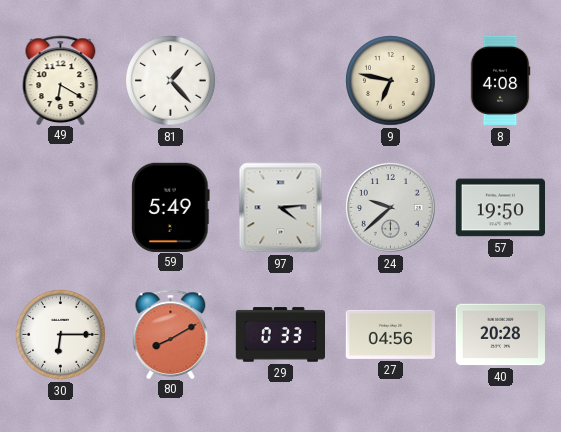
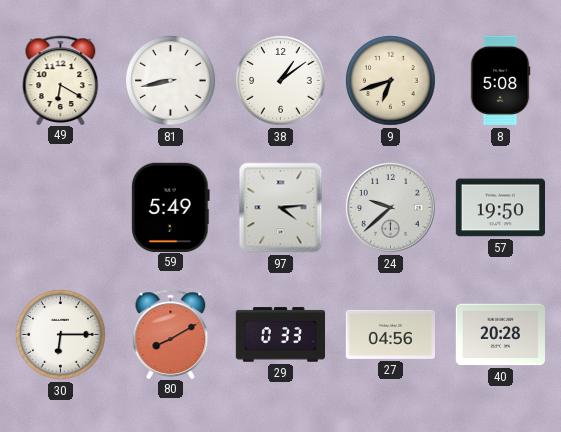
81: 1:23 -> 8:43
38: none -> 1:09
9: 6:47 -> 6:42
8: 4:08 -> 5:08
